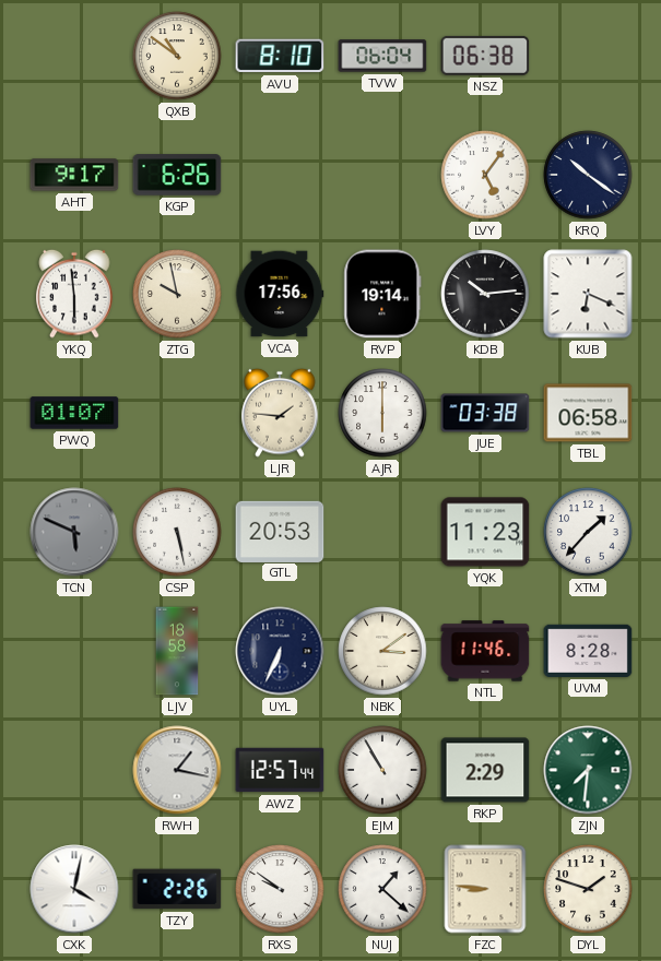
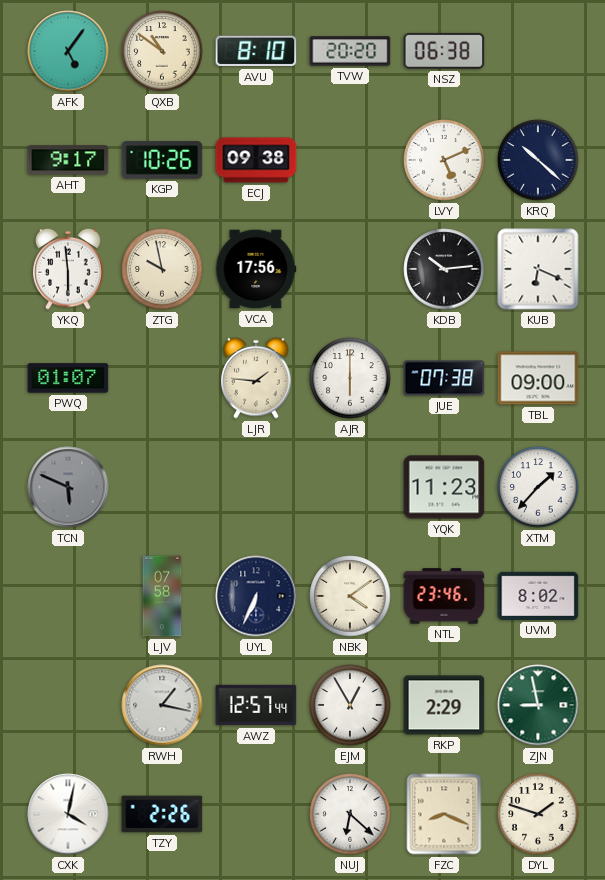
AFK: none -> 5:06
TVW: 06:04 -> 20:20
KGP: 6:26 -> 10:26
ECJ: none -> 09:38
LVY: 5:06 -> 5:11
KRQ: 10:21 -> 10:22
RVP: 19:14 -> none
JUE: 03:38 -> 07:38
TBL: 06:58 -> 09:00
CSP: 5:28 -> none
GTL: 20:53 -> none
LJV: 18:58 -> 07:58
NBK: 3:09 -> 4:09
NTL: 11:46 -> 23:46
UVM: 8:28 -> 8:02
EJM: 10:55 -> 12:55
ZJN: 7:31 -> 8:58
RXS: 9:51 -> none
NUJ: 1:22 -> 6:22
FZC: 8:46 -> 8:19
